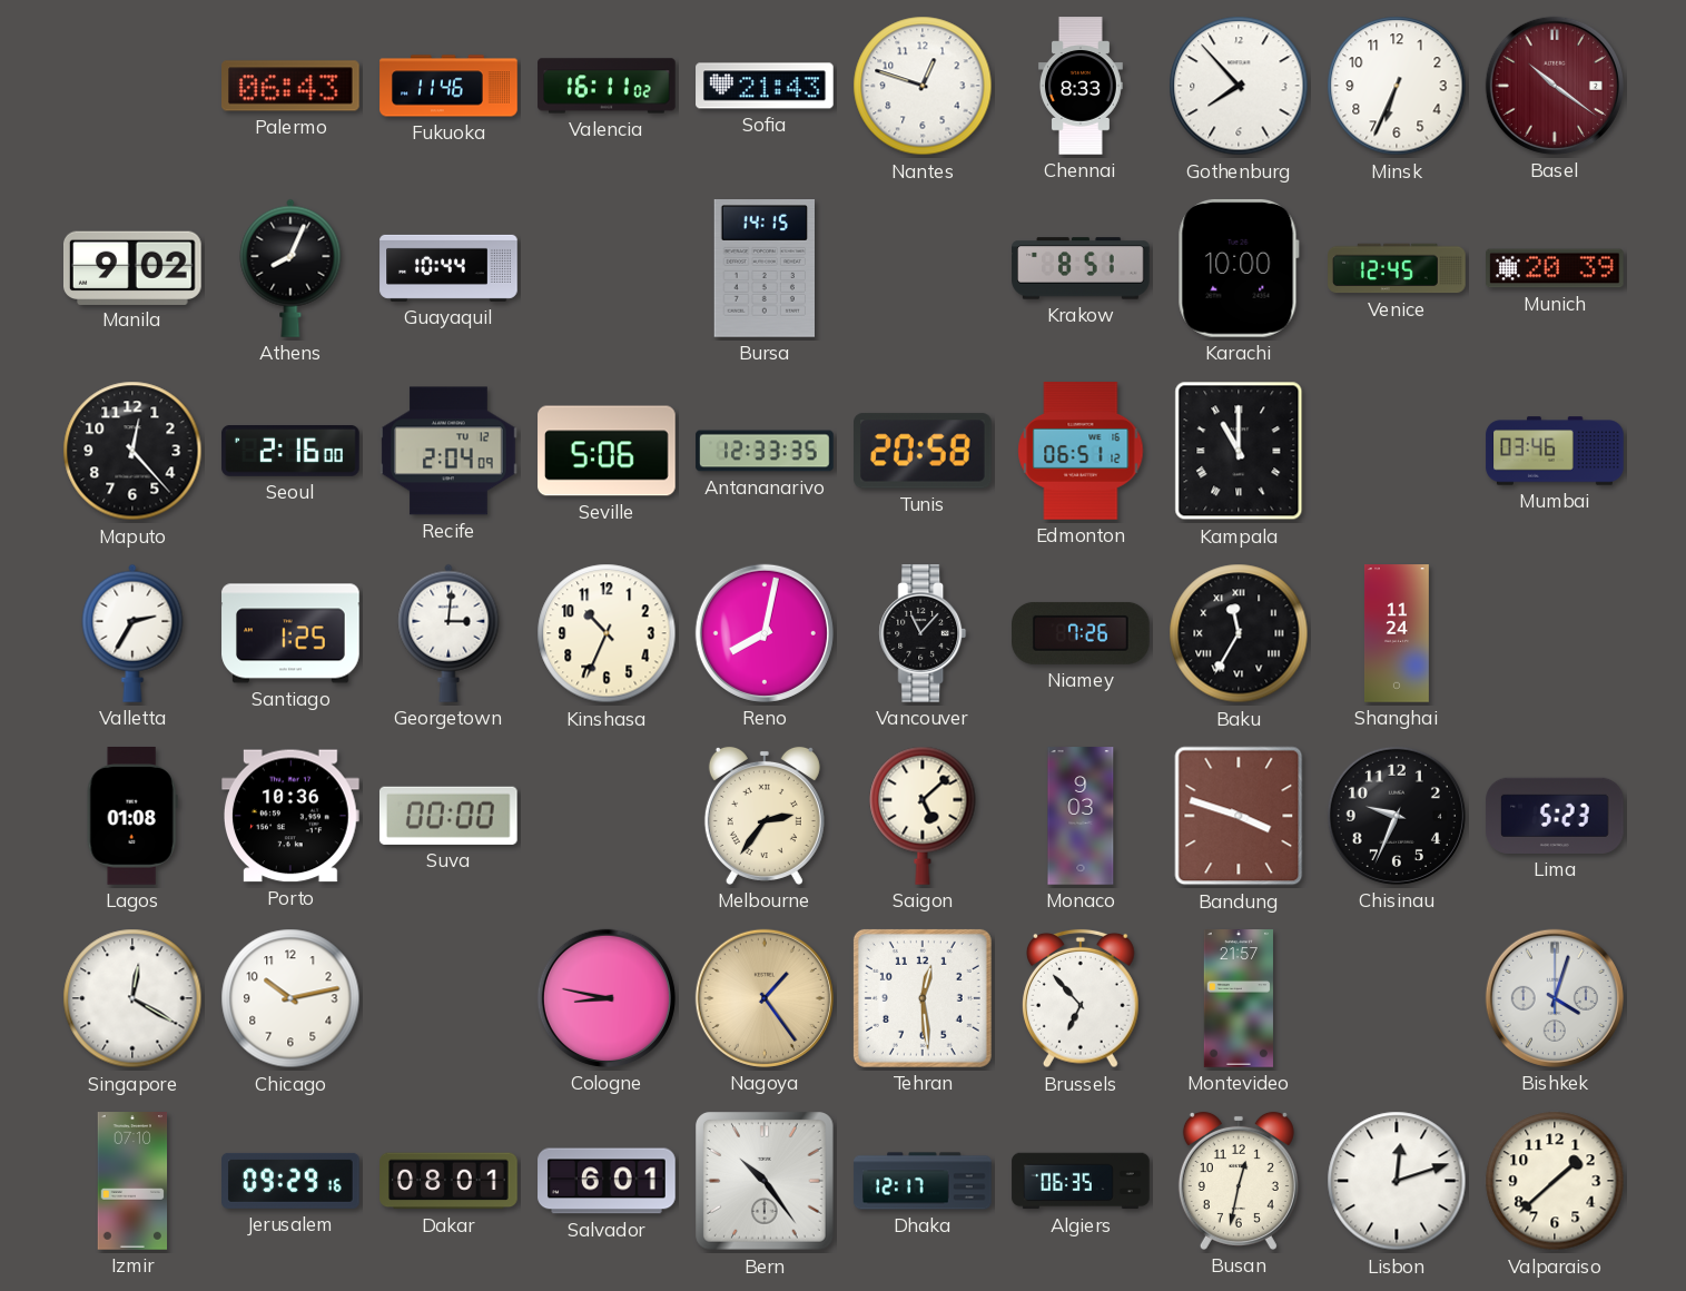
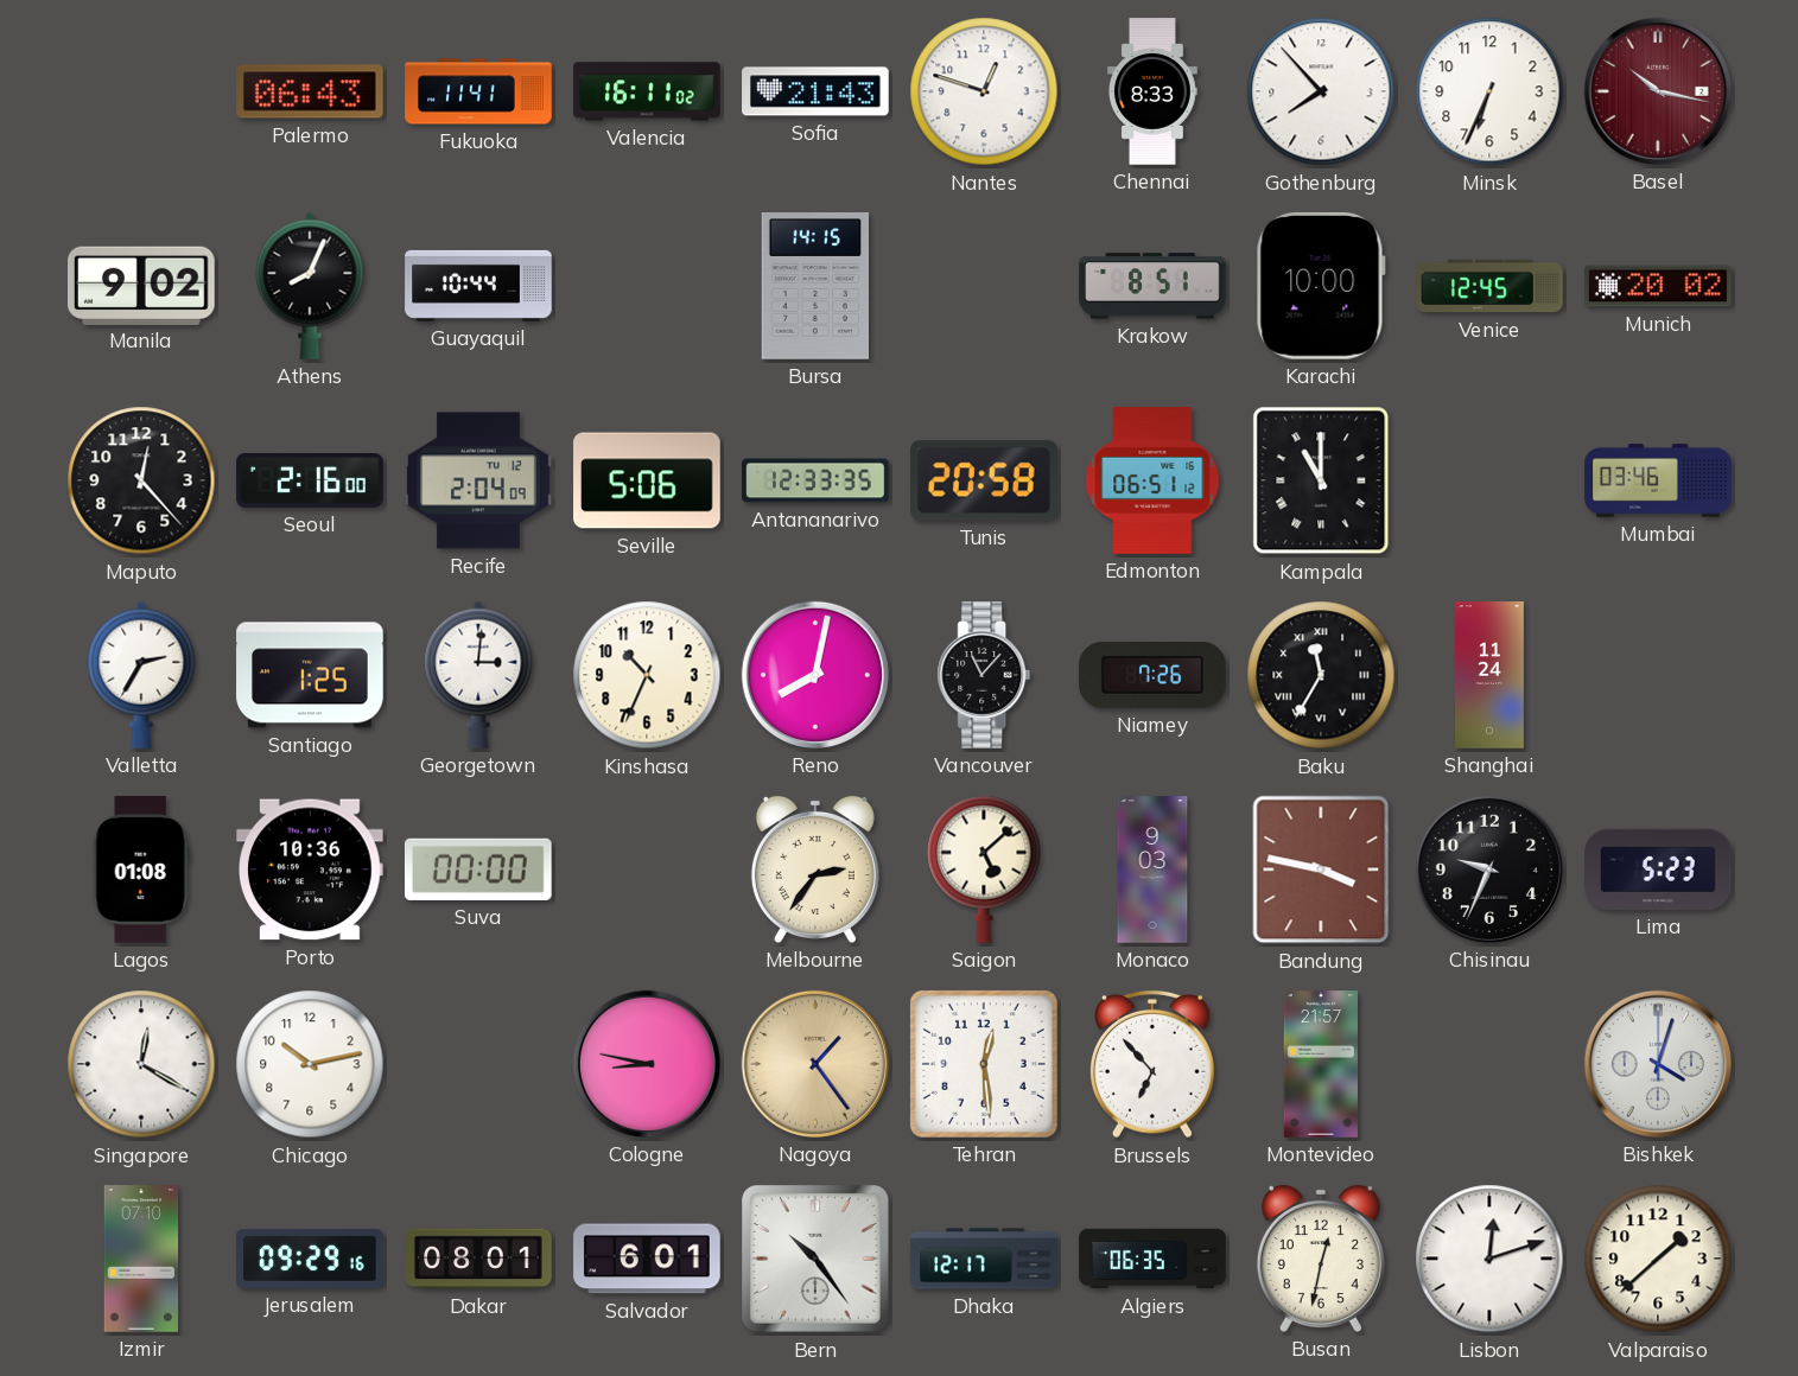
Fukuoka: 11:46 -> 11:41
Basel: 10:21 -> 10:17
Munich: 20:39 -> 20:02
Bandung: 3:48 -> 3:47
